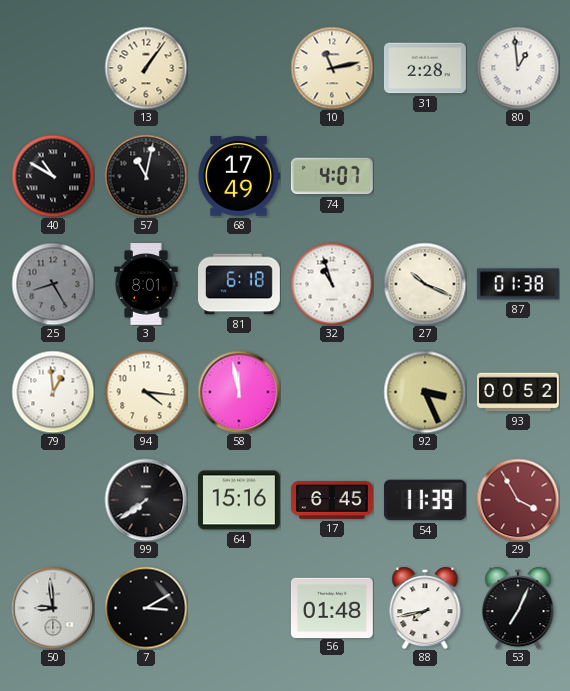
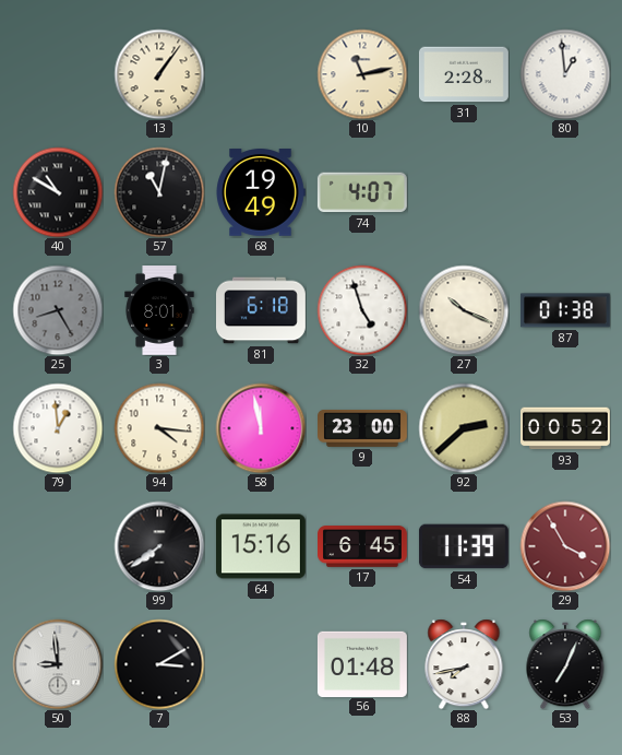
68: 17:49 -> 19:49
32: 10:57 -> 4:57
9: none -> 23:00
92: 3:26 -> 2:38
